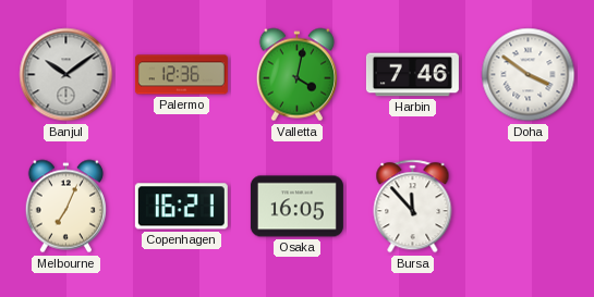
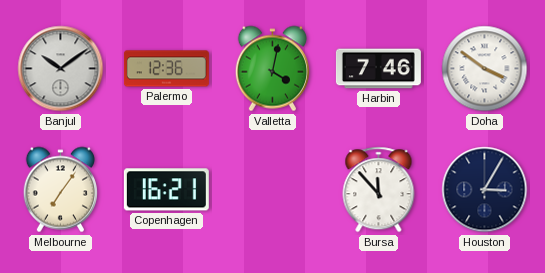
Melbourne: 7:04 -> 7:06
Osaka: 16:05 -> none
Houston: none -> 3:05
